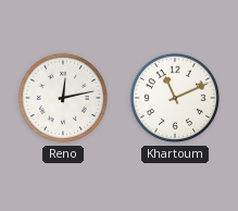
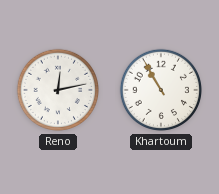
Khartoum: 11:11 -> 10:55
